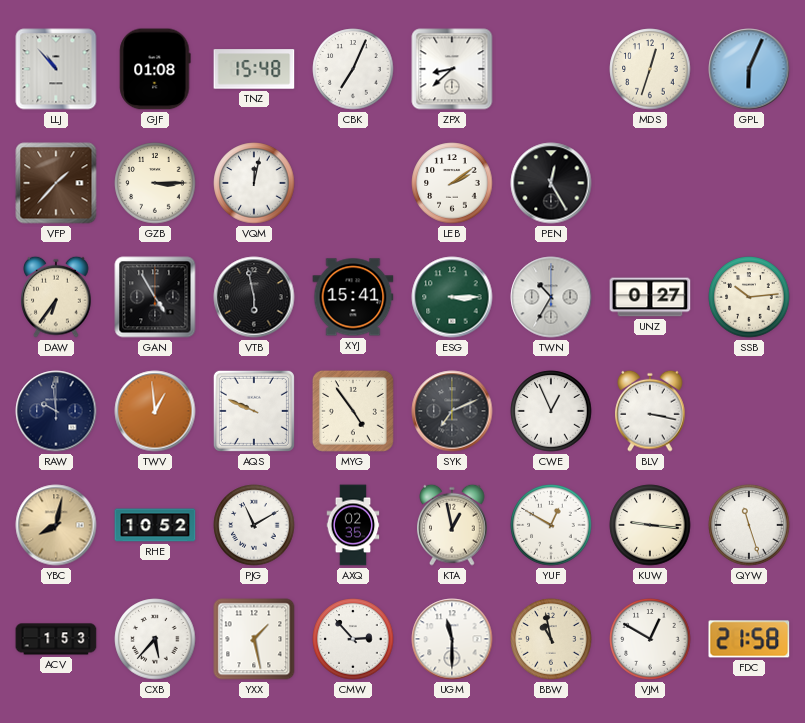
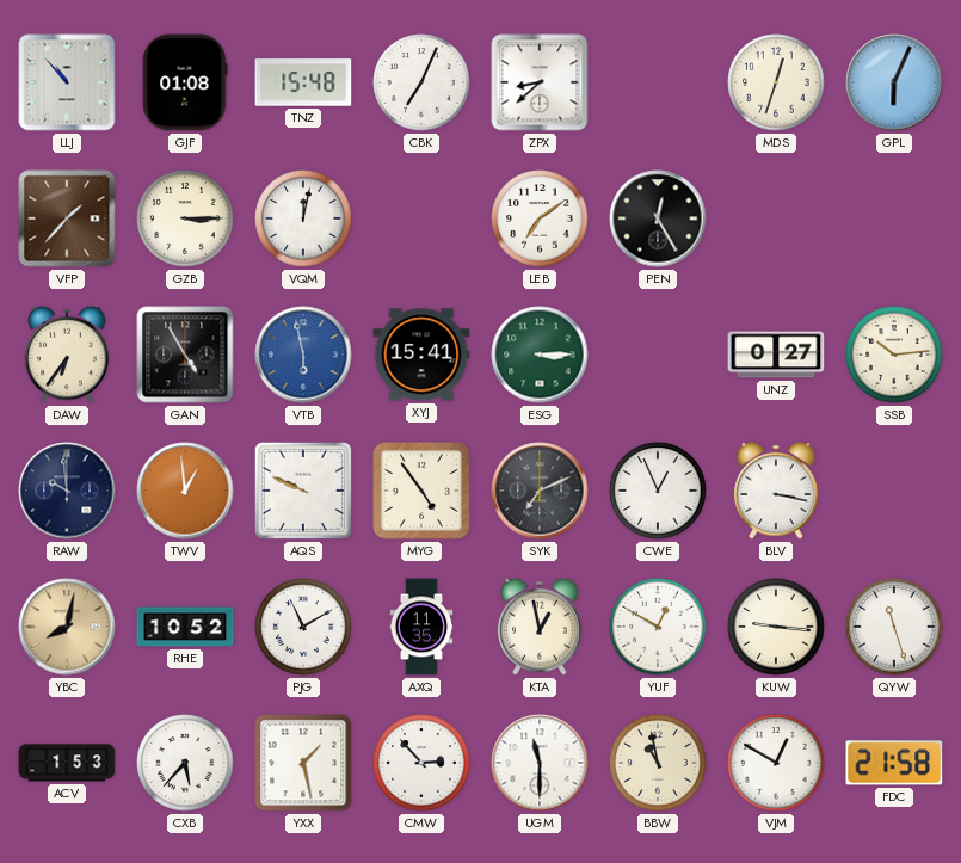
LEB: 2:09 -> 7:09
VTB dial: black -> blue
TWN: 10:35 -> none
AXQ: 02:35 -> 11:35
